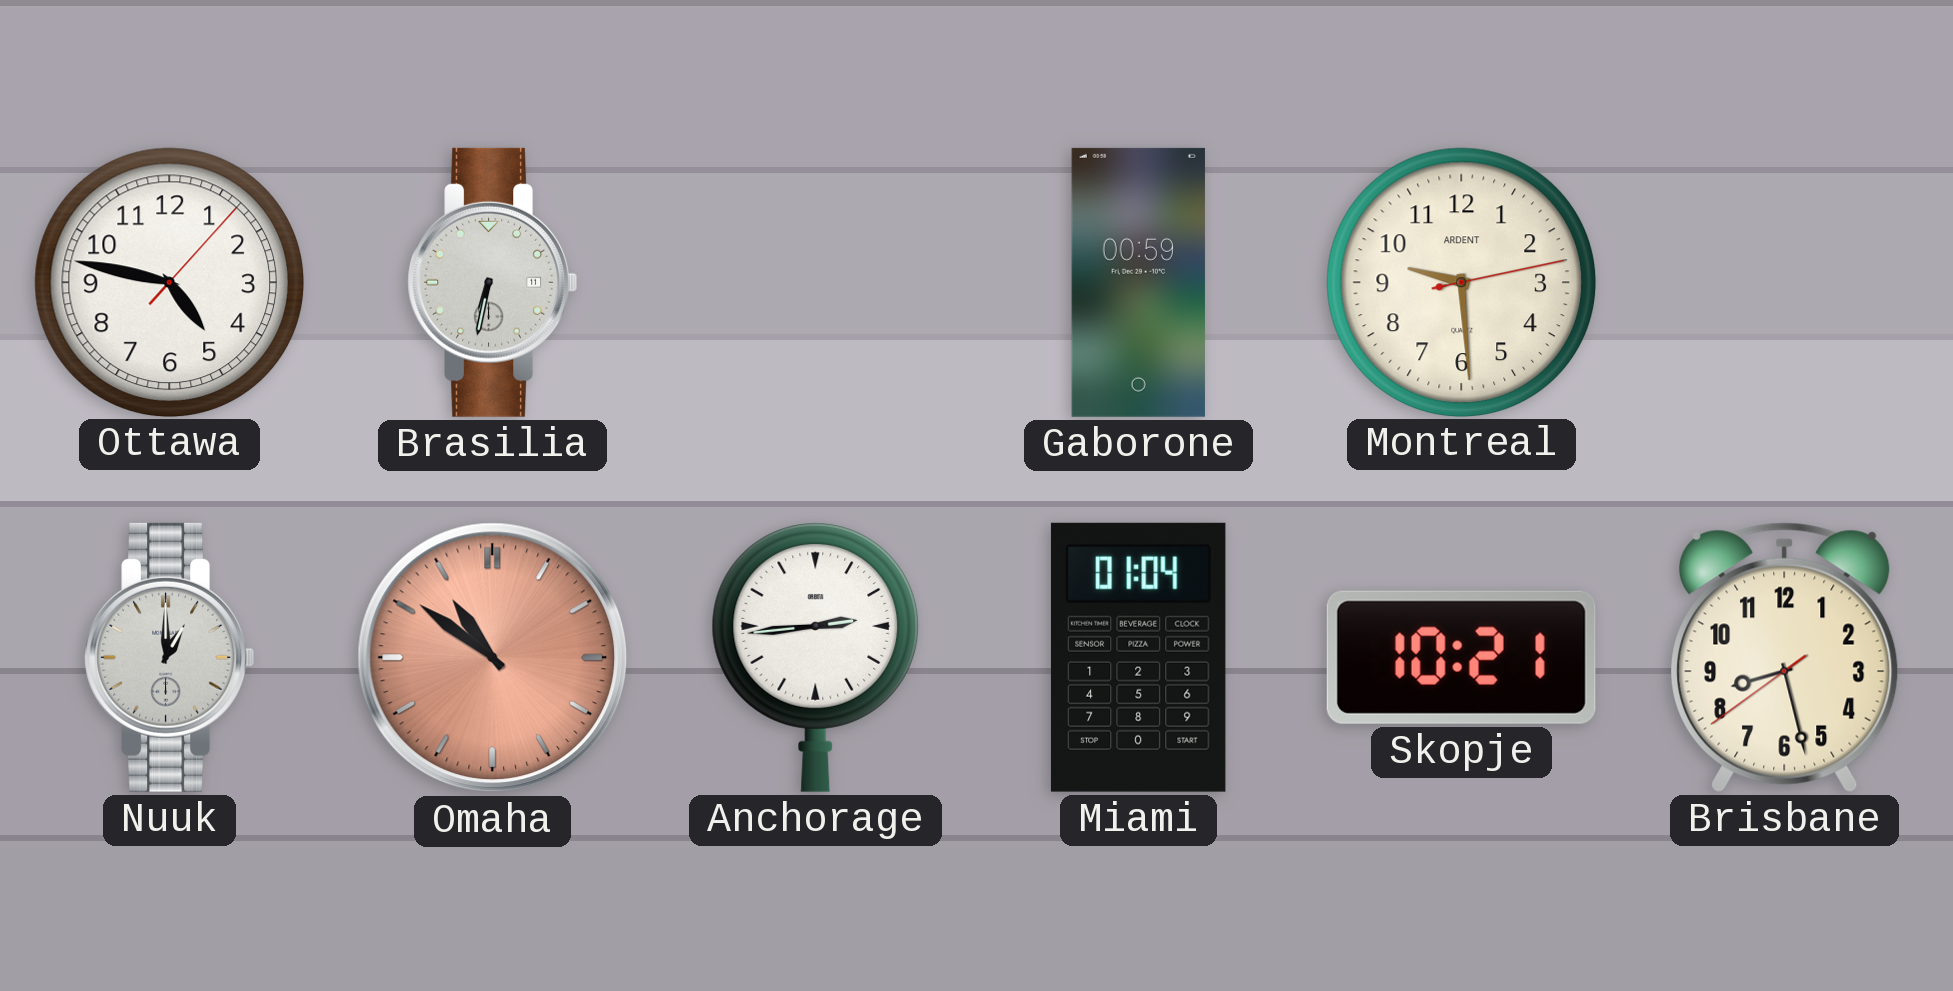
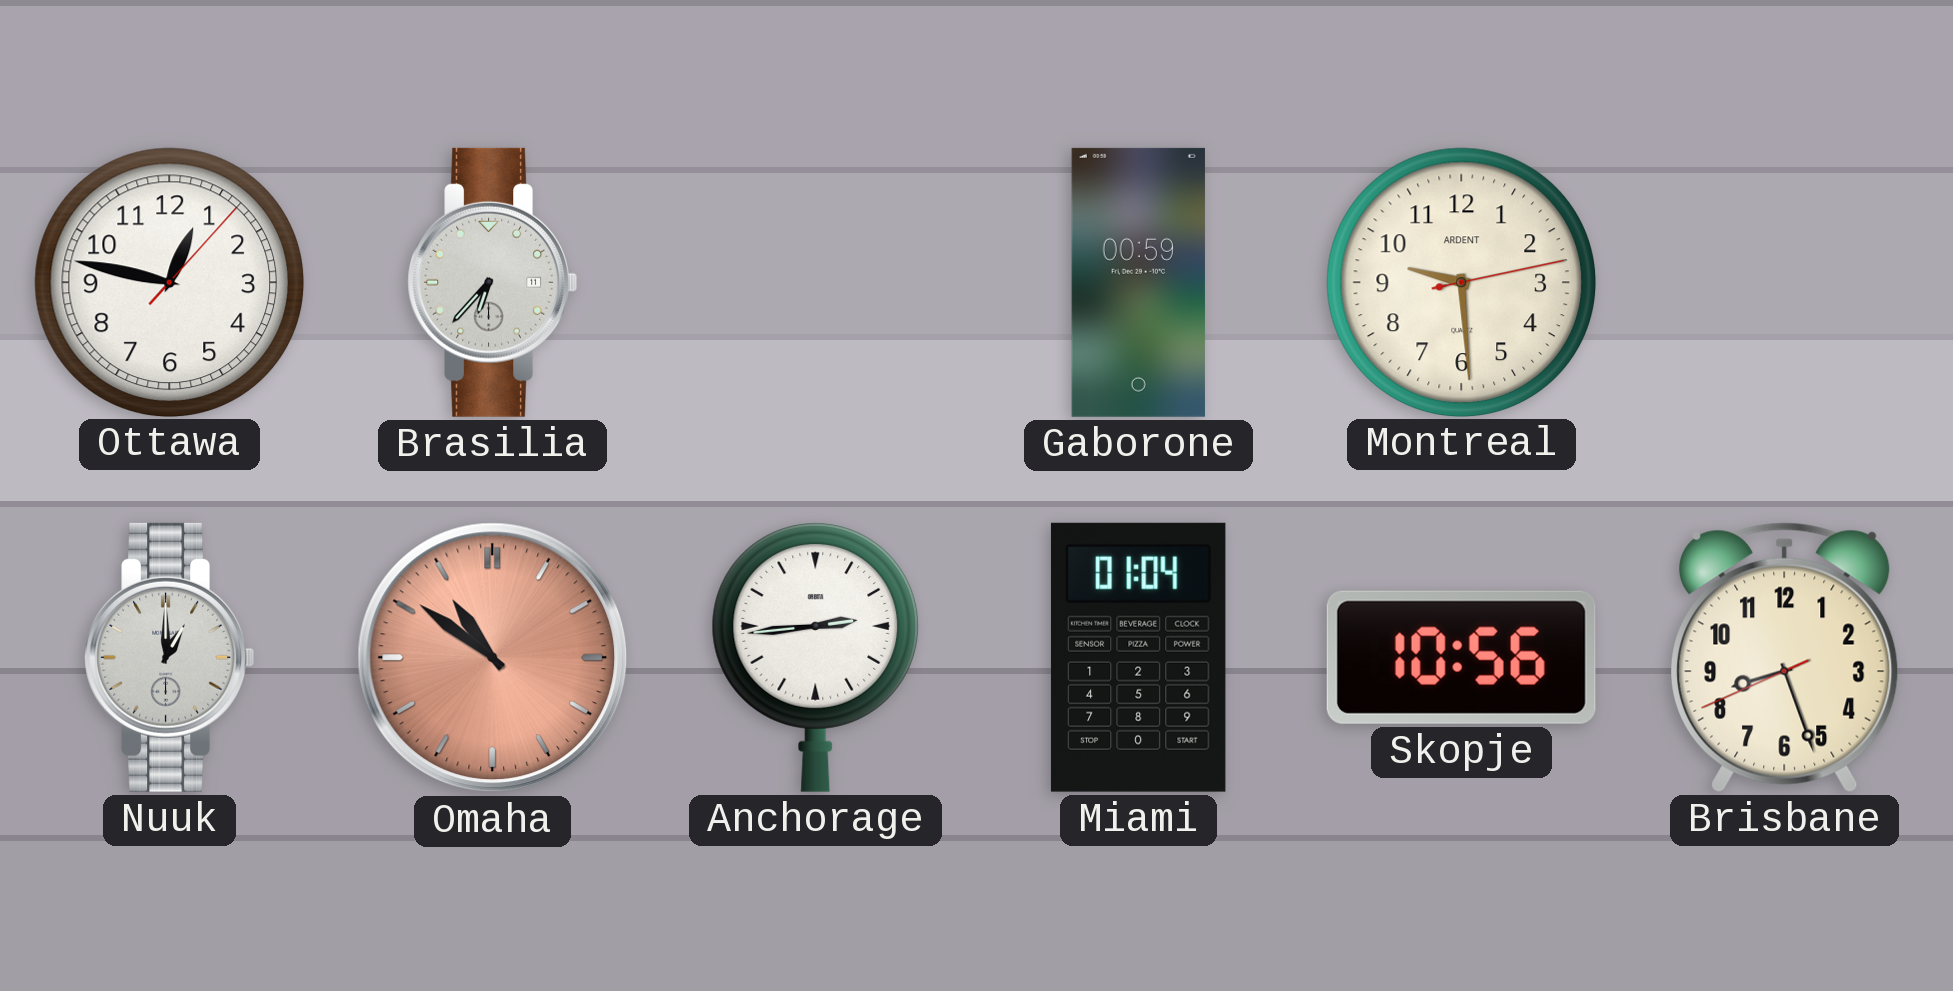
Ottawa: 4:47 -> 12:47
Brasilia: 6:32 -> 6:37
Skopje: 10:21 -> 10:56
Brisbane: 8:27 -> 8:26
